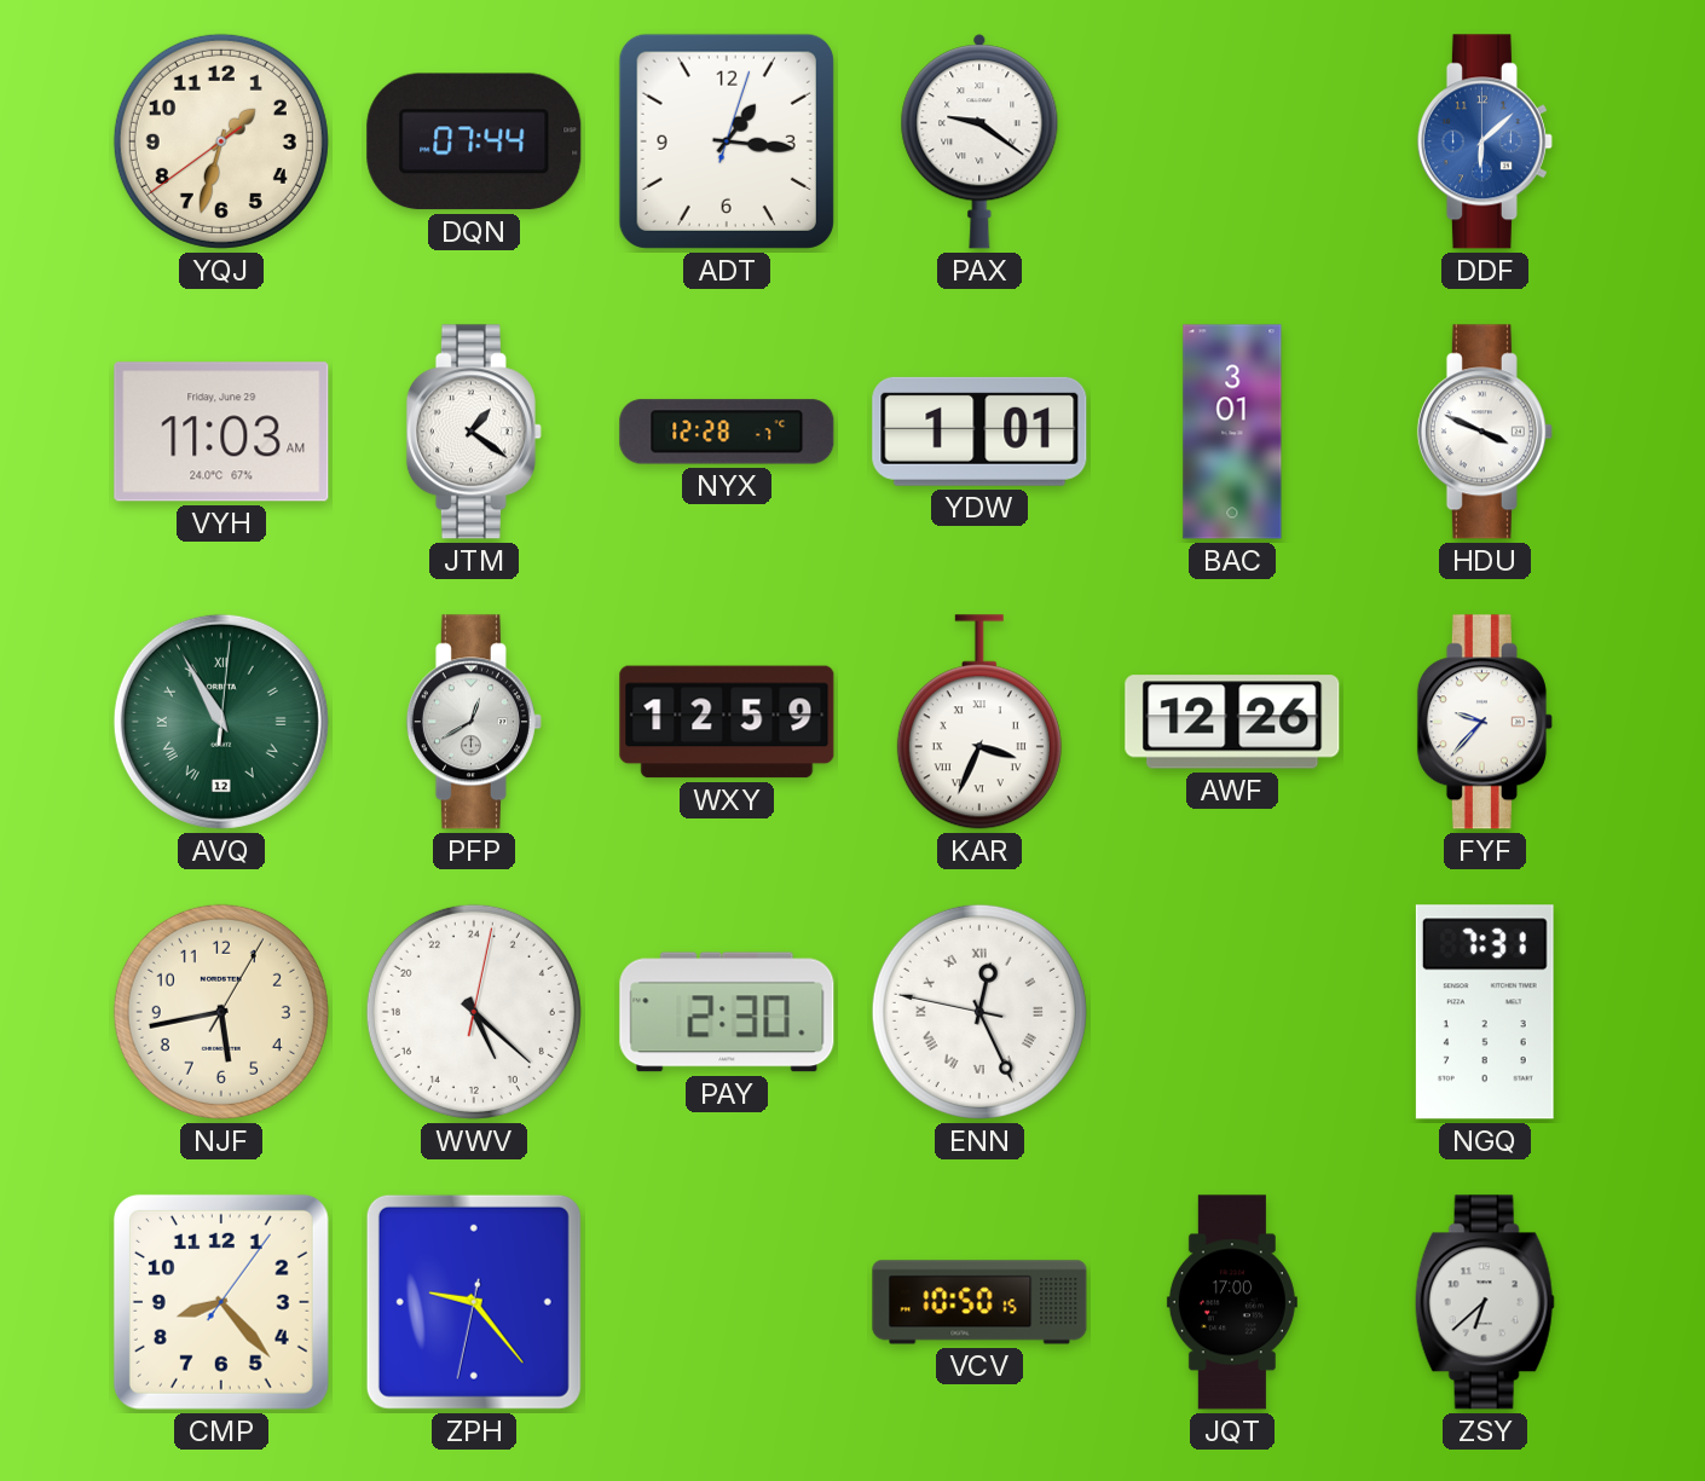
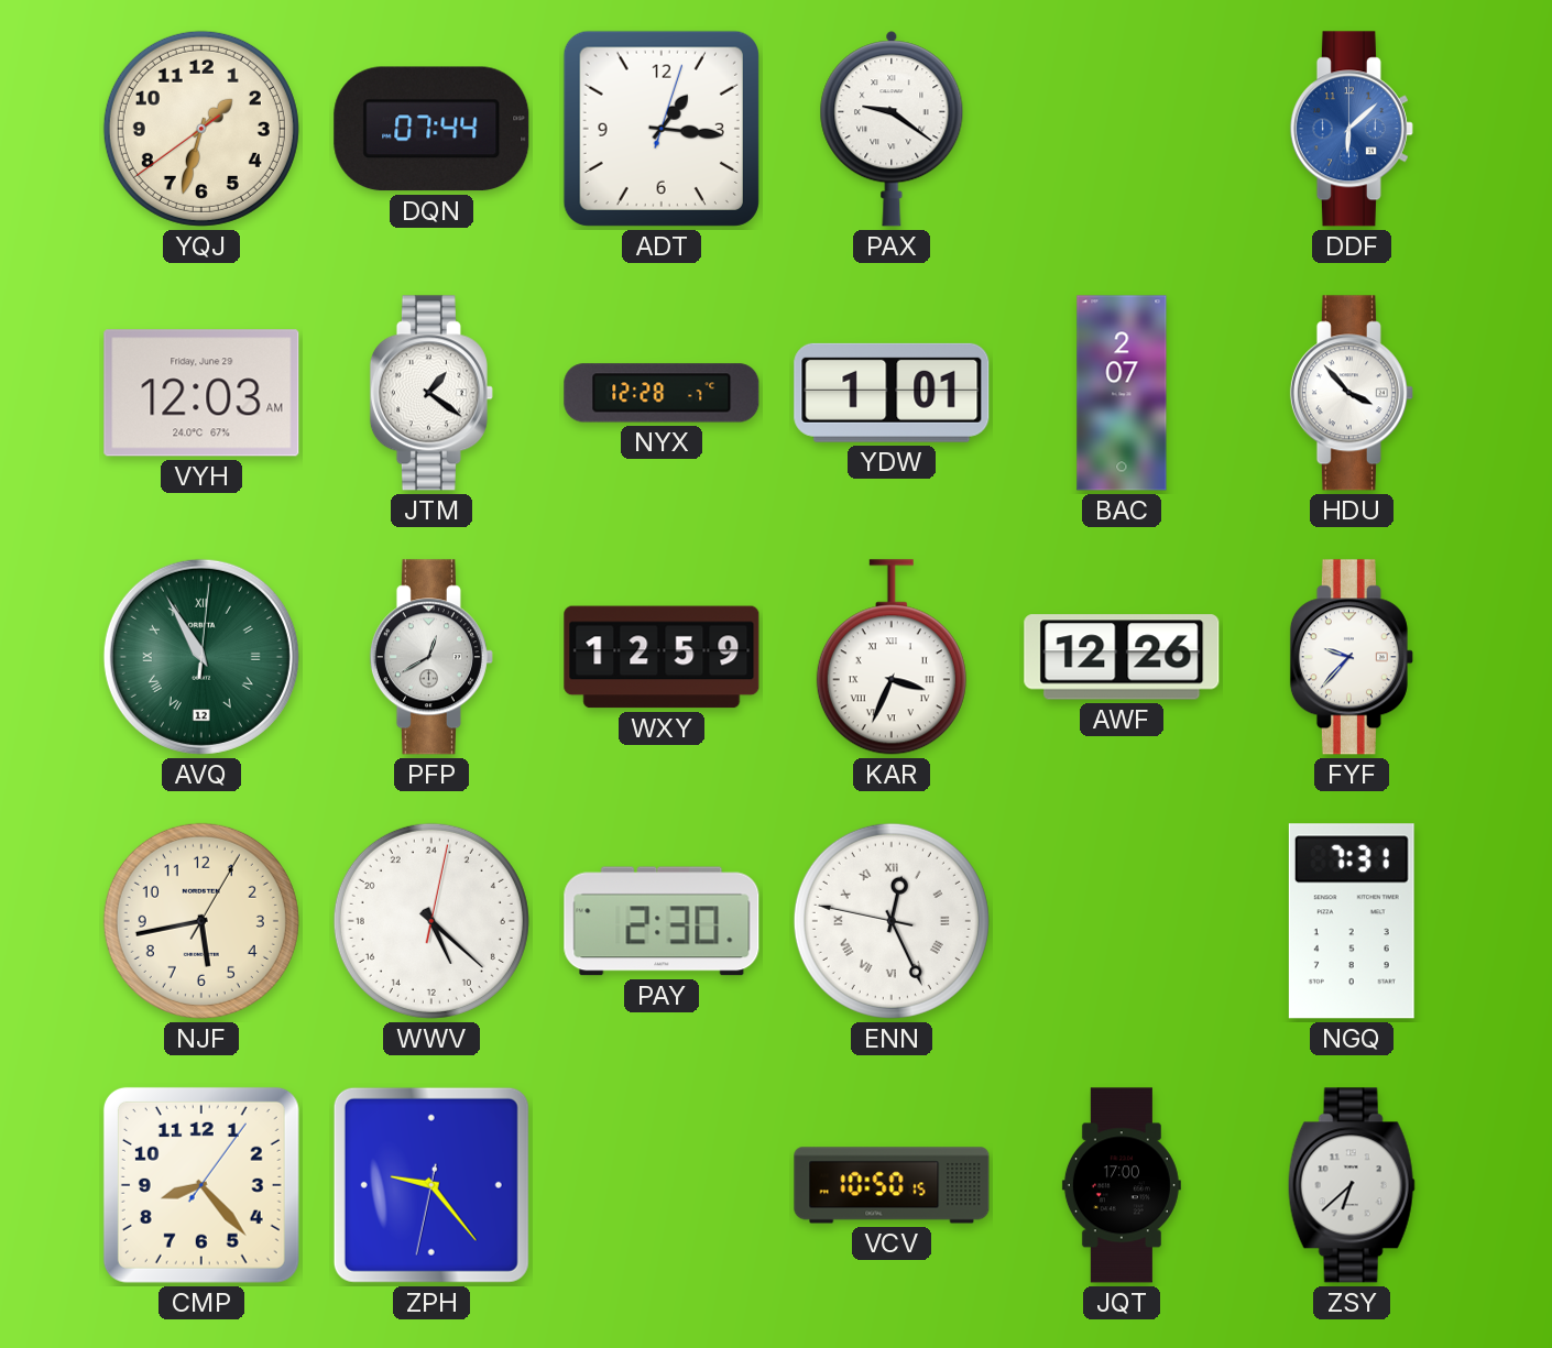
VYH: 11:03 -> 12:03
BAC: 3:01 -> 2:07
HDU: 3:49 -> 3:53
